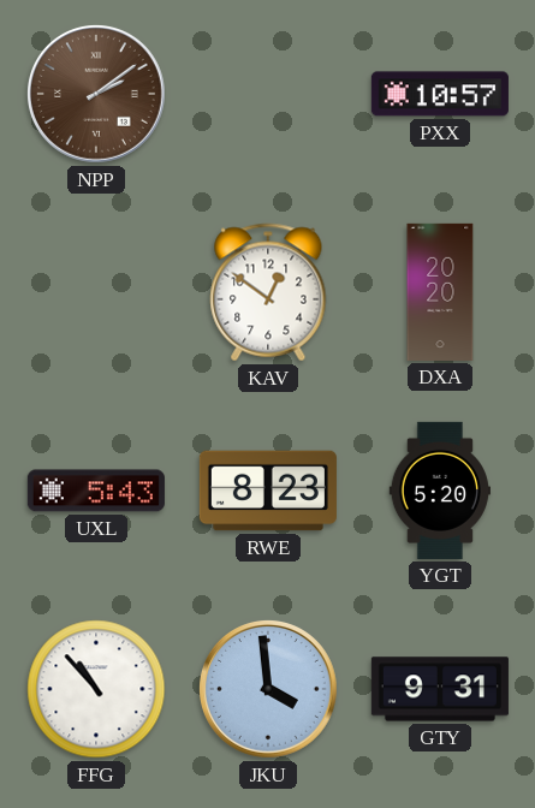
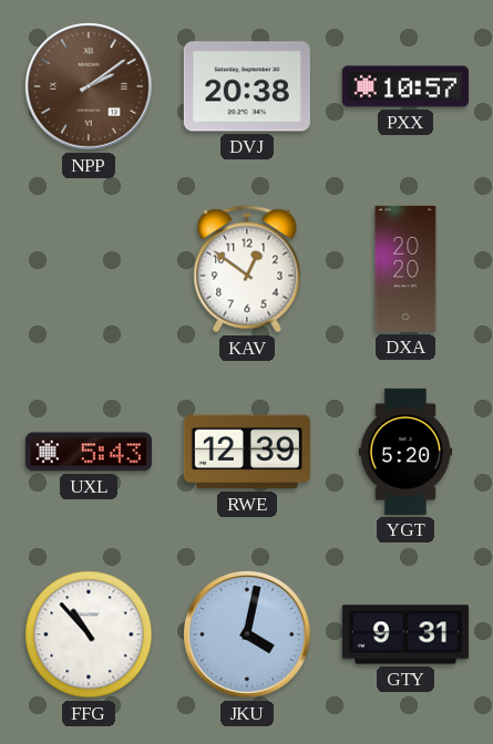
DVJ: none -> 20:38
RWE: 8:23 -> 12:39
JKU: 3:59 -> 4:02
